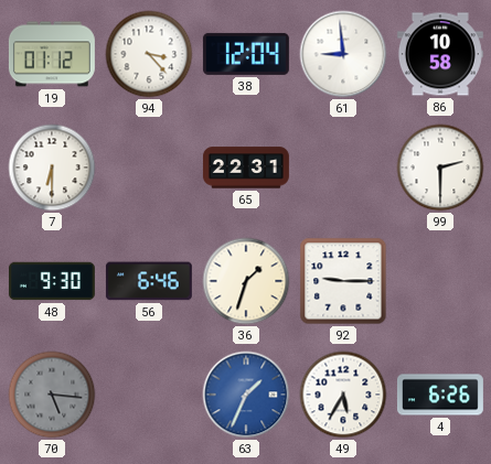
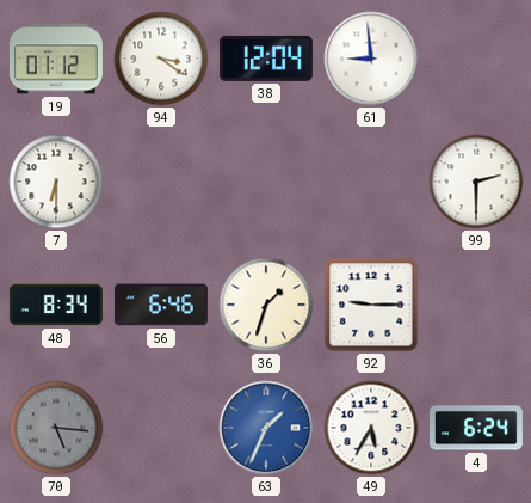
94: 3:23 -> 3:21
86: 10:58 -> none
65: 22:31 -> none
48: 9:30 -> 8:34
4: 6:26 -> 6:24
